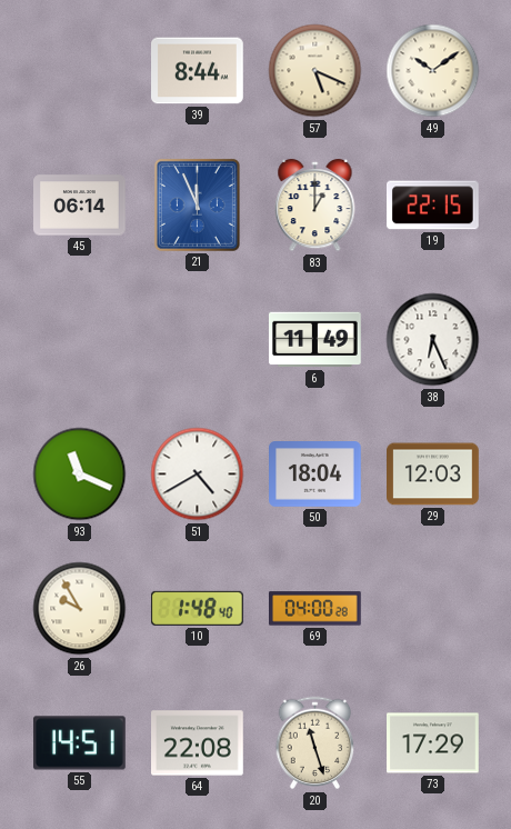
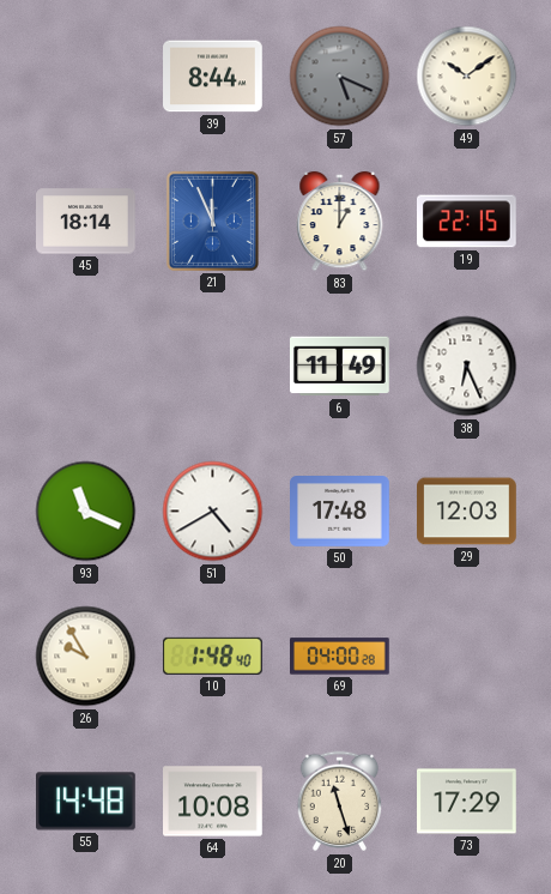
57 dial: cream -> grey
45: 06:14 -> 18:14
50: 18:04 -> 17:48
55: 14:51 -> 14:48
64: 22:08 -> 10:08
